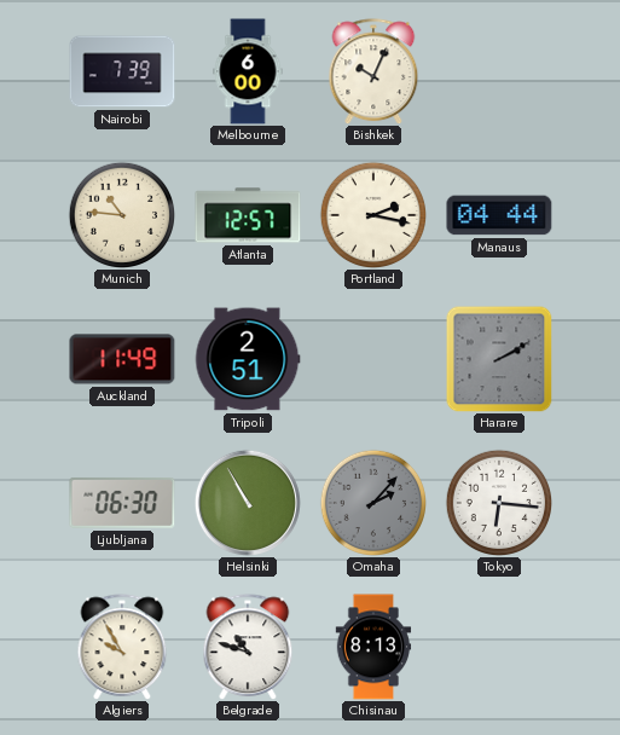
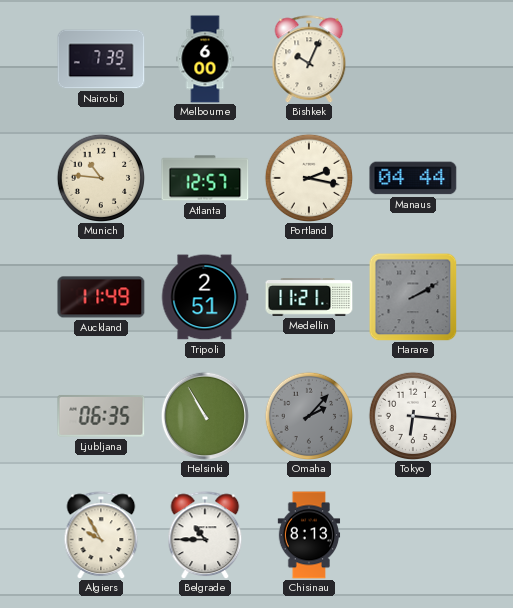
Medellin: none -> 11:21
Ljubljana: 06:30 -> 06:35
Belgrade: 10:48 -> 10:45
